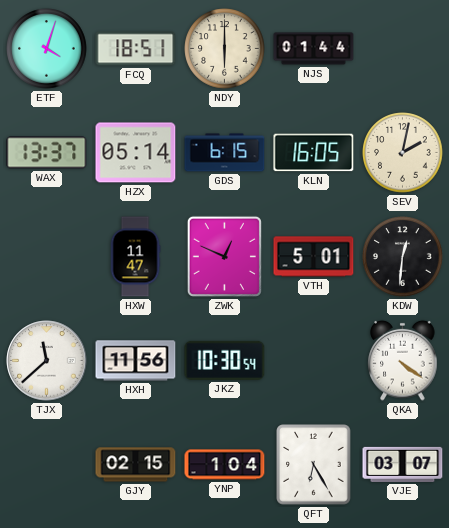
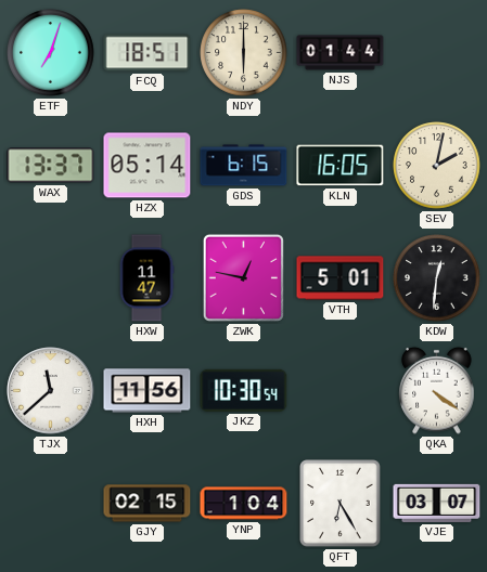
ETF: 4:03 -> 7:03
ZWK: 12:49 -> 12:47
